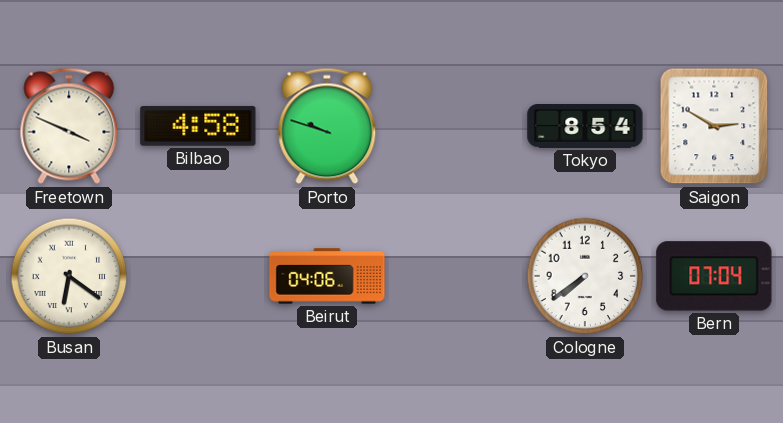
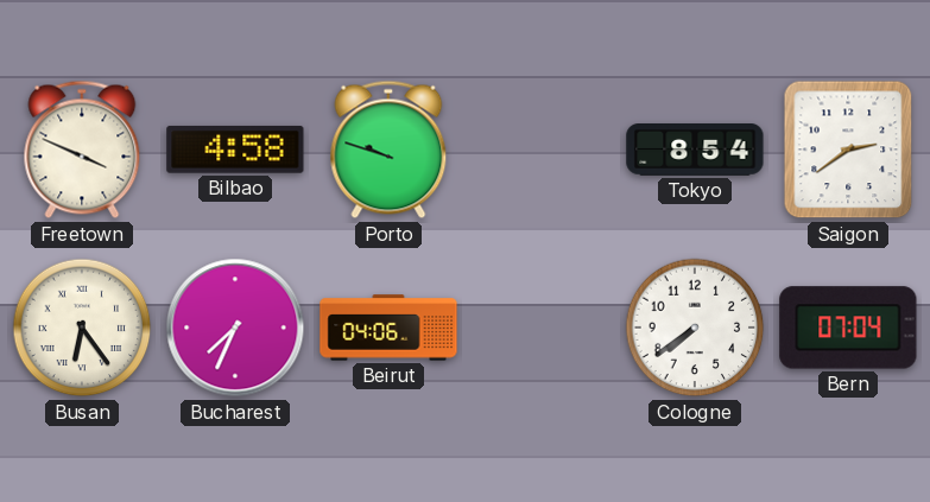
Saigon: 2:50 -> 2:39
Busan: 6:21 -> 6:24
Bucharest: none -> 7:34
